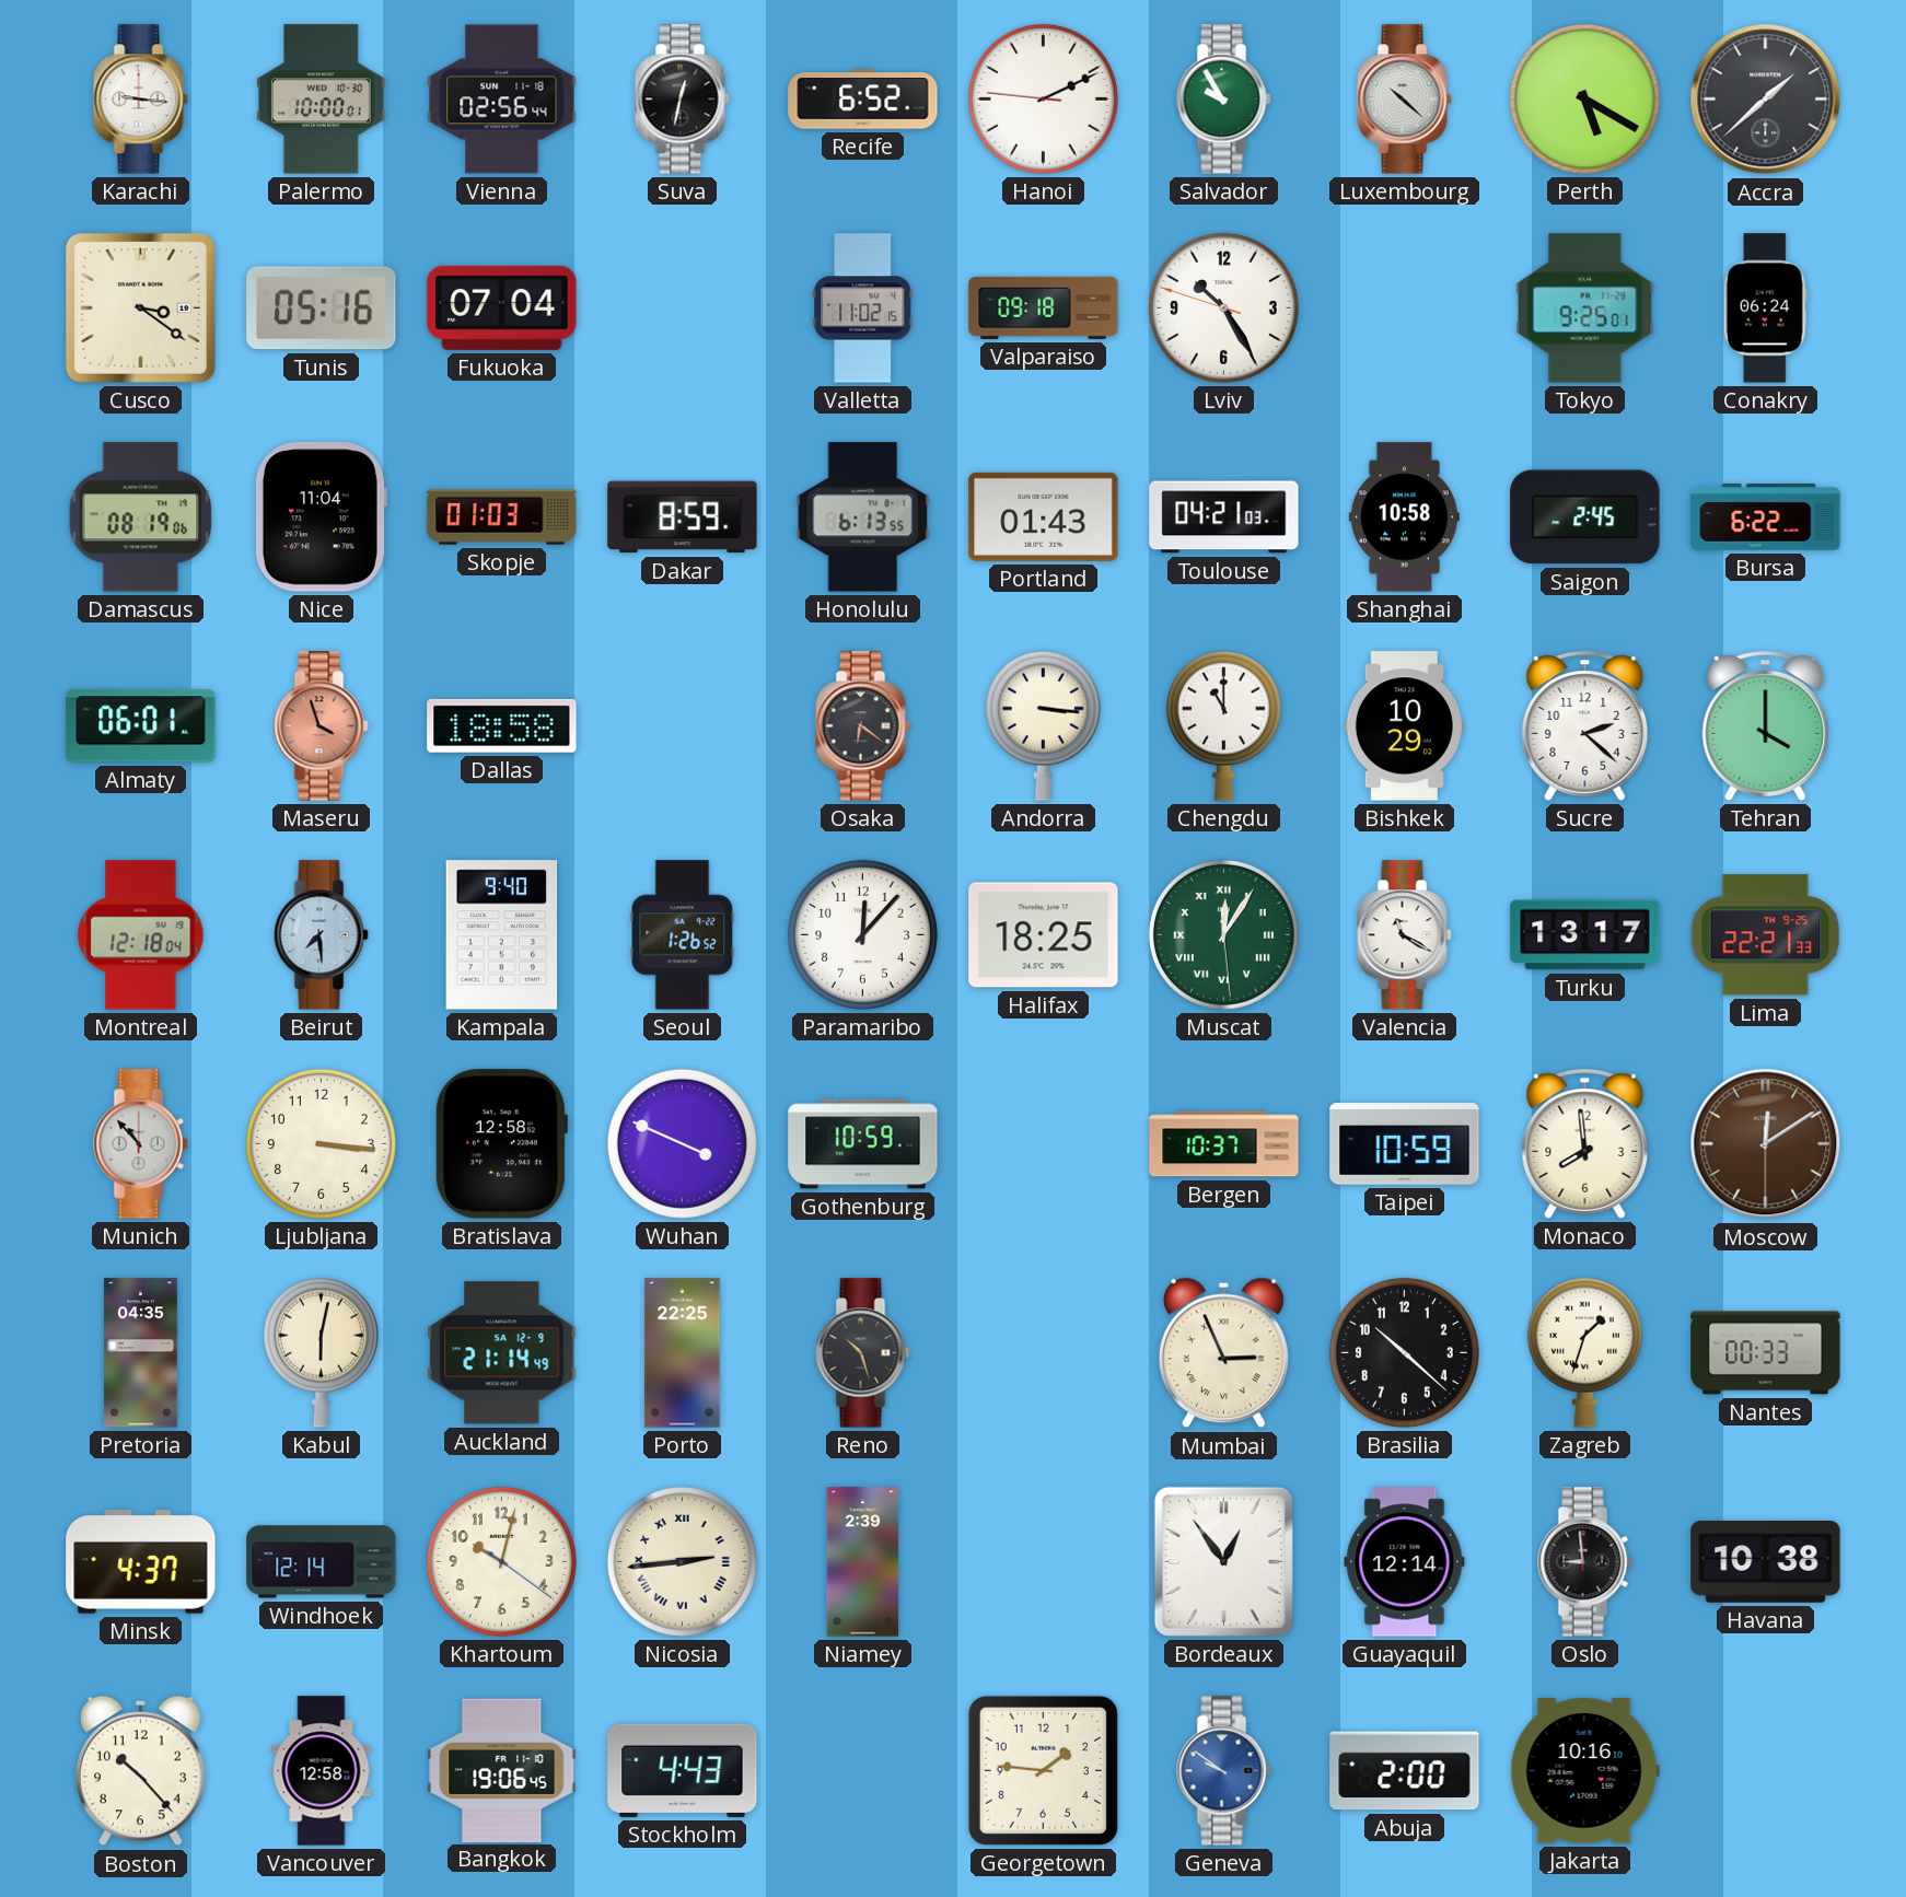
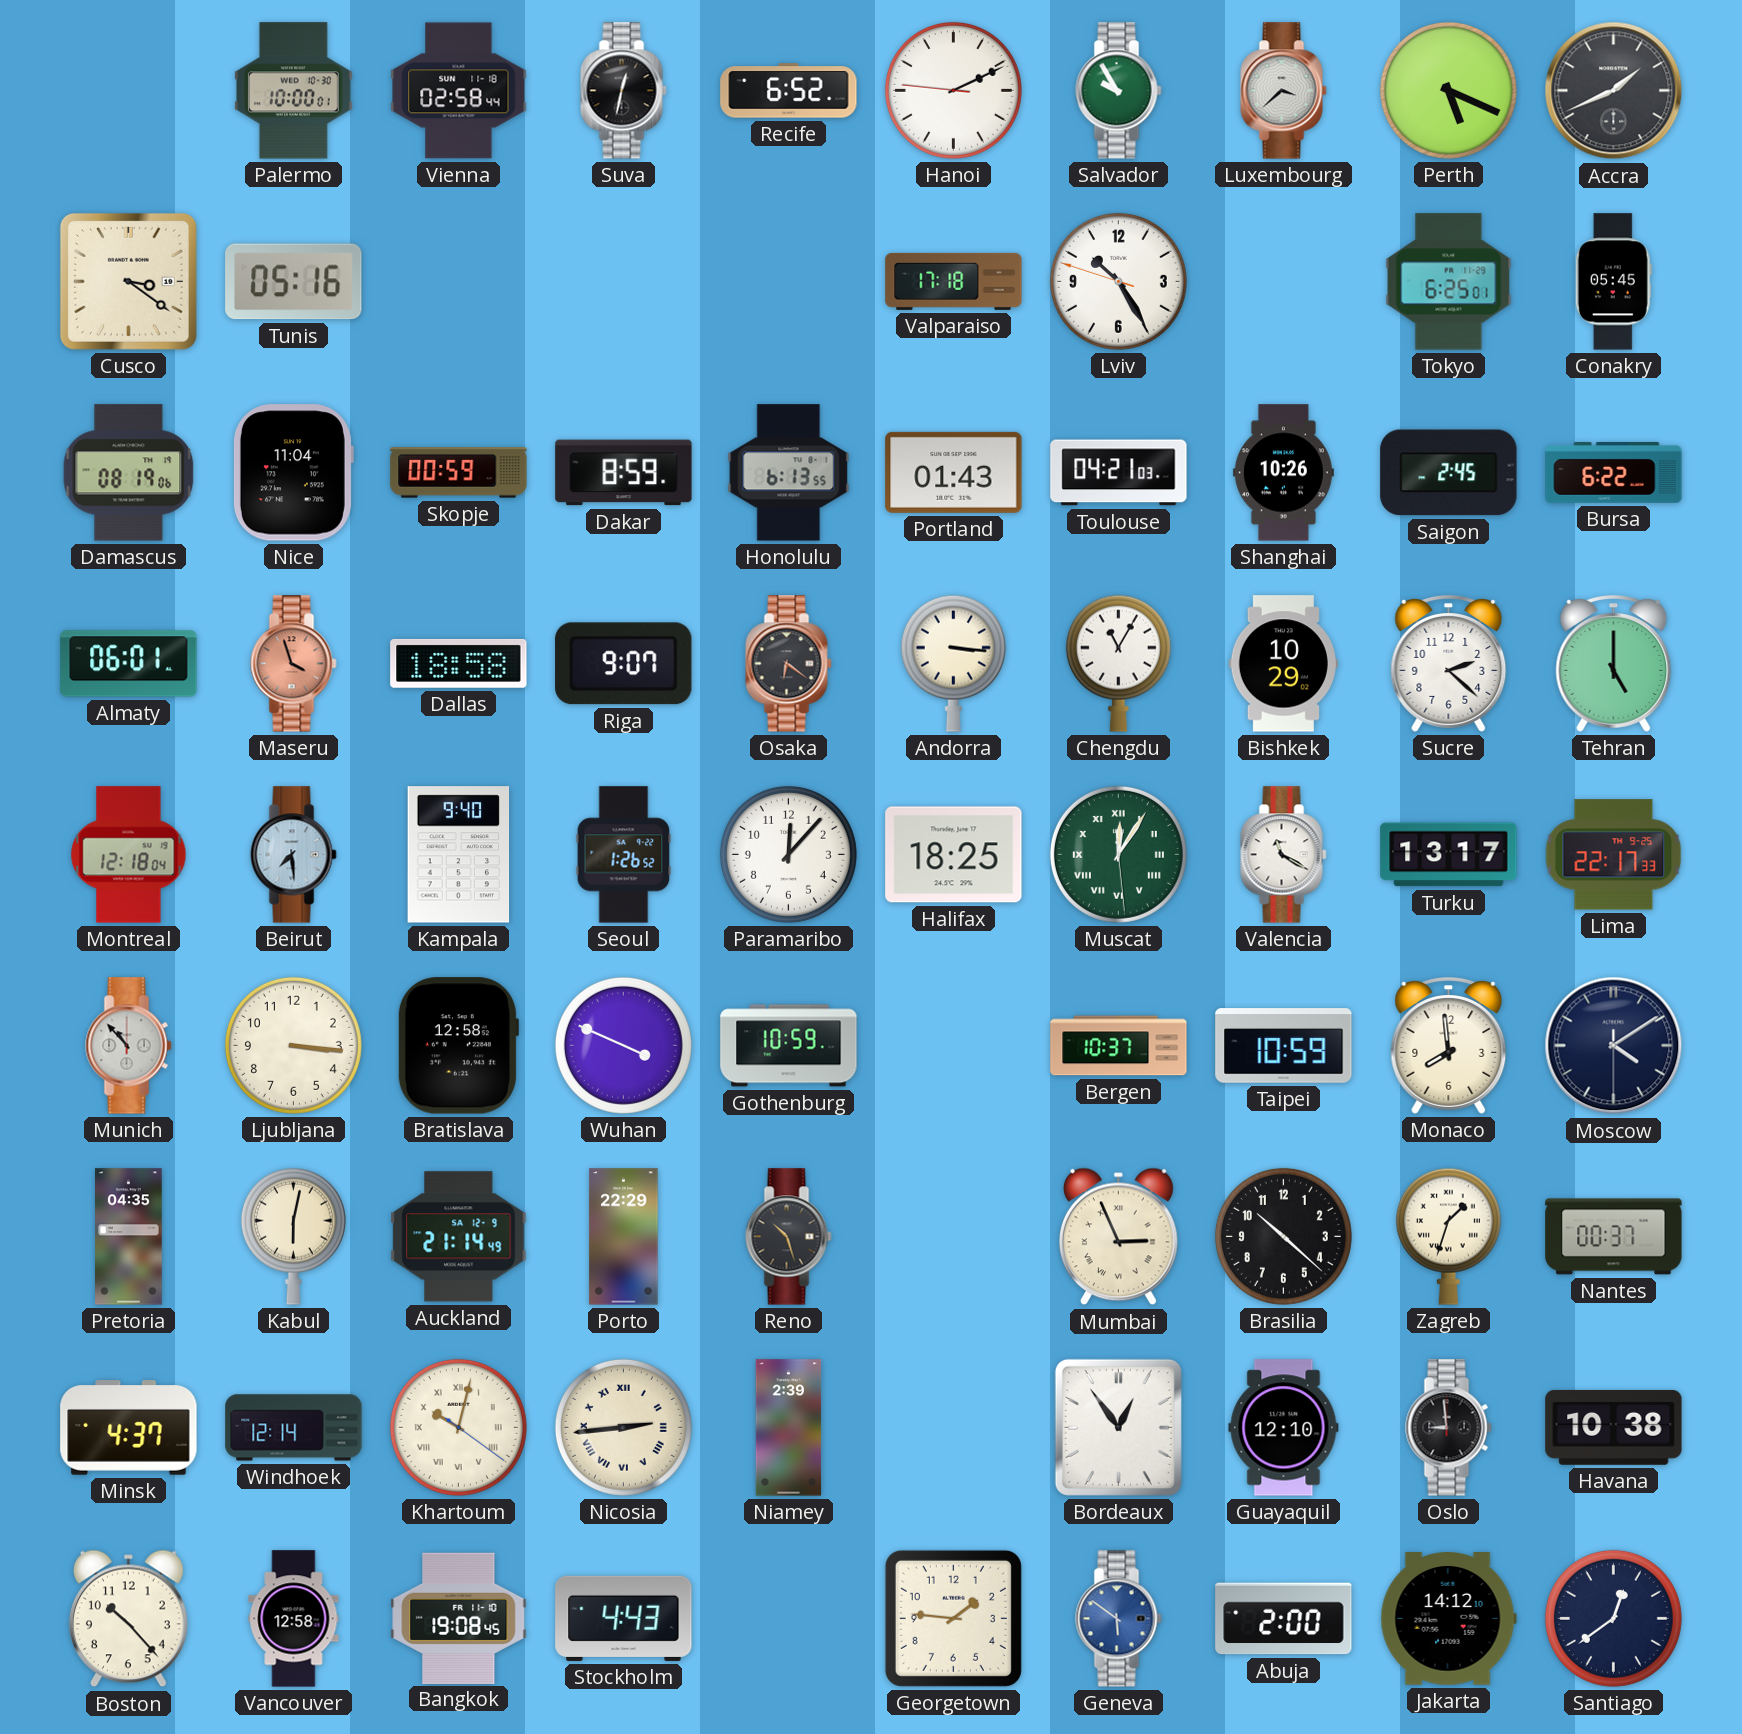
Karachi: 9:16 -> none
Vienna: 02:56 -> 02:58
Luxembourg: 10:22 -> 3:38
Perth: 5:20 -> 5:19
Accra: 1:38 -> 1:41
Fukuoka: 07:04 -> none
Valletta: 11:02 -> none
Valparaiso: 09:18 -> 17:18
Tokyo: 9:25 -> 6:25
Conakry: 06:24 -> 05:45
Skopje: 01:03 -> 00:59
Shanghai: 10:58 -> 10:26
Riga: none -> 9:07
Chengdu: 11:00 -> 11:05
Tehran: 4:00 -> 5:00
Lima: 22:21 -> 22:17
Moscow: 12:09 -> 4:09
Moscow dial: brown -> navy
Porto: 22:25 -> 22:29
Nantes: 00:33 -> 00:37
Khartoum numerals: Arabic -> Roman
Guayaquil: 12:14 -> 12:10
Bangkok: 19:06 -> 19:08
Geneva: 9:51 -> 5:51
Jakarta: 10:16 -> 14:12
Santiago: none -> 12:39
